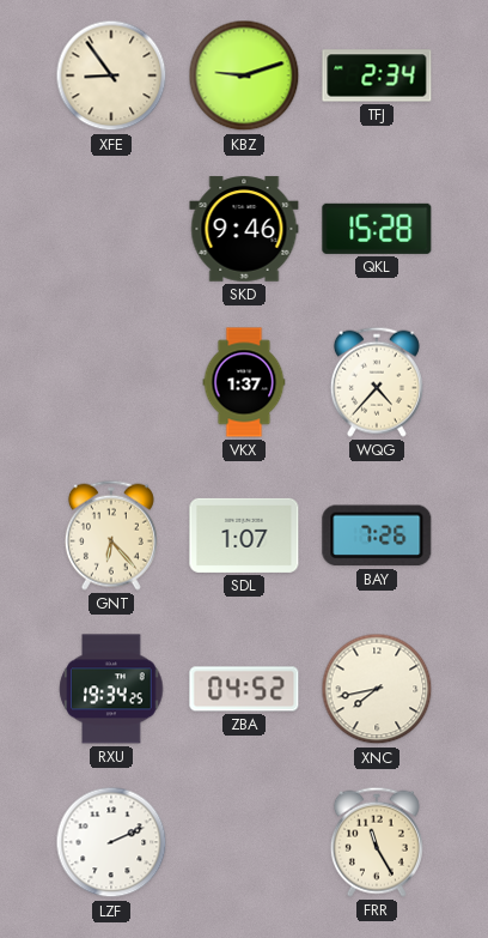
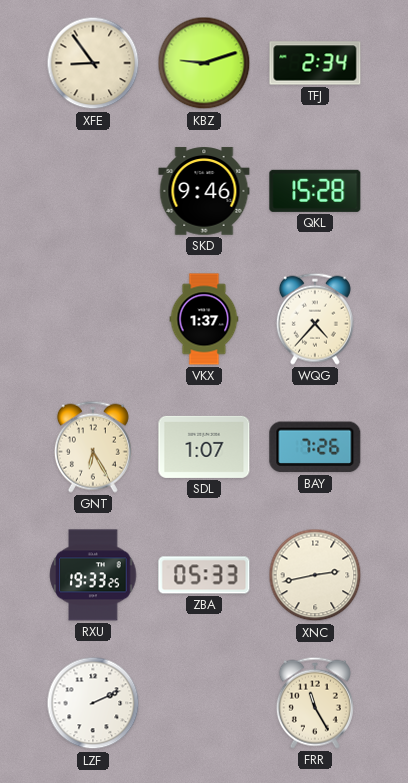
GNT: 6:23 -> 6:25
RXU: 19:34 -> 19:33
ZBA: 04:52 -> 05:33
XNC: 7:43 -> 2:43
